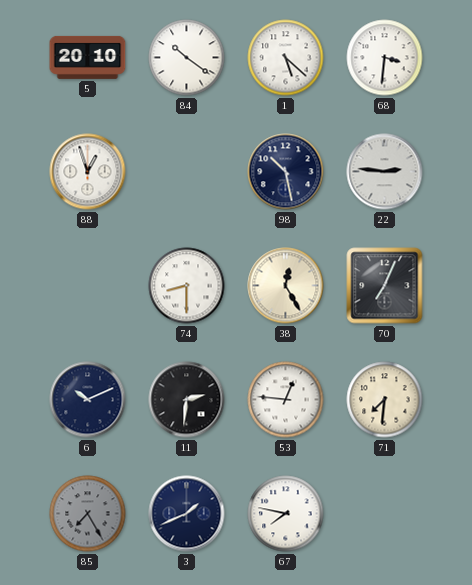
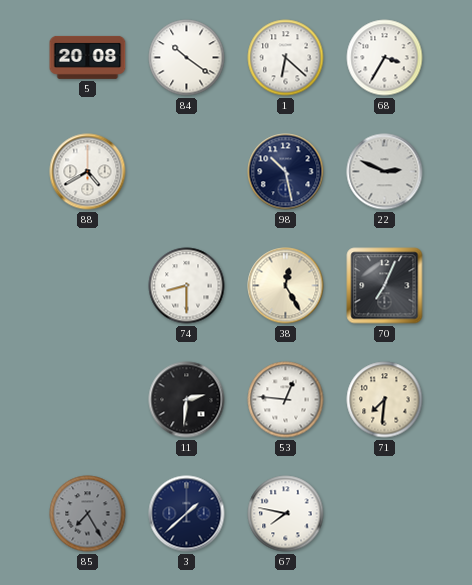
5: 20:10 -> 20:08
1: 5:22 -> 6:22
68: 3:31 -> 3:35
88: 12:57 -> 4:40
22: 2:46 -> 2:49
6: 10:11 -> none
3: 1:41 -> 1:38
